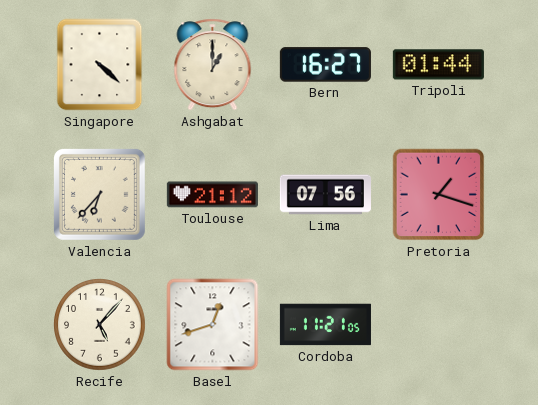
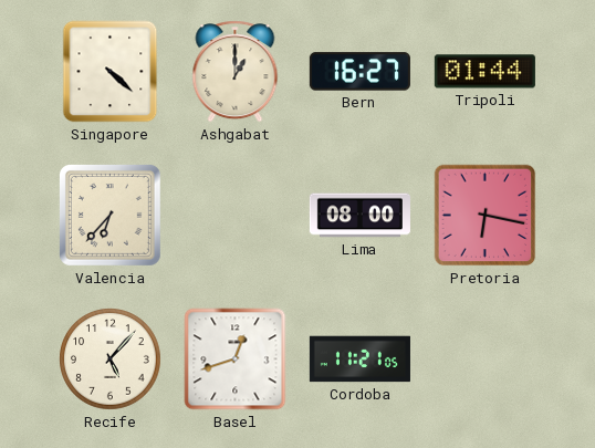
Toulouse: 21:12 -> none
Lima: 07:56 -> 08:00
Pretoria: 1:18 -> 6:17
